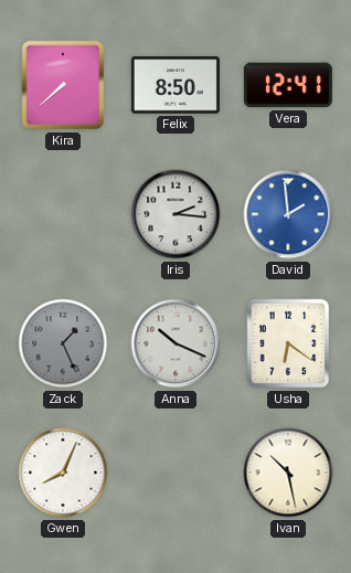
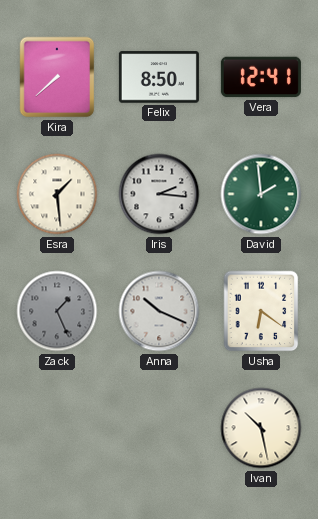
Esra: none -> 1:29
David dial: blue -> green
Gwen: 8:04 -> none
